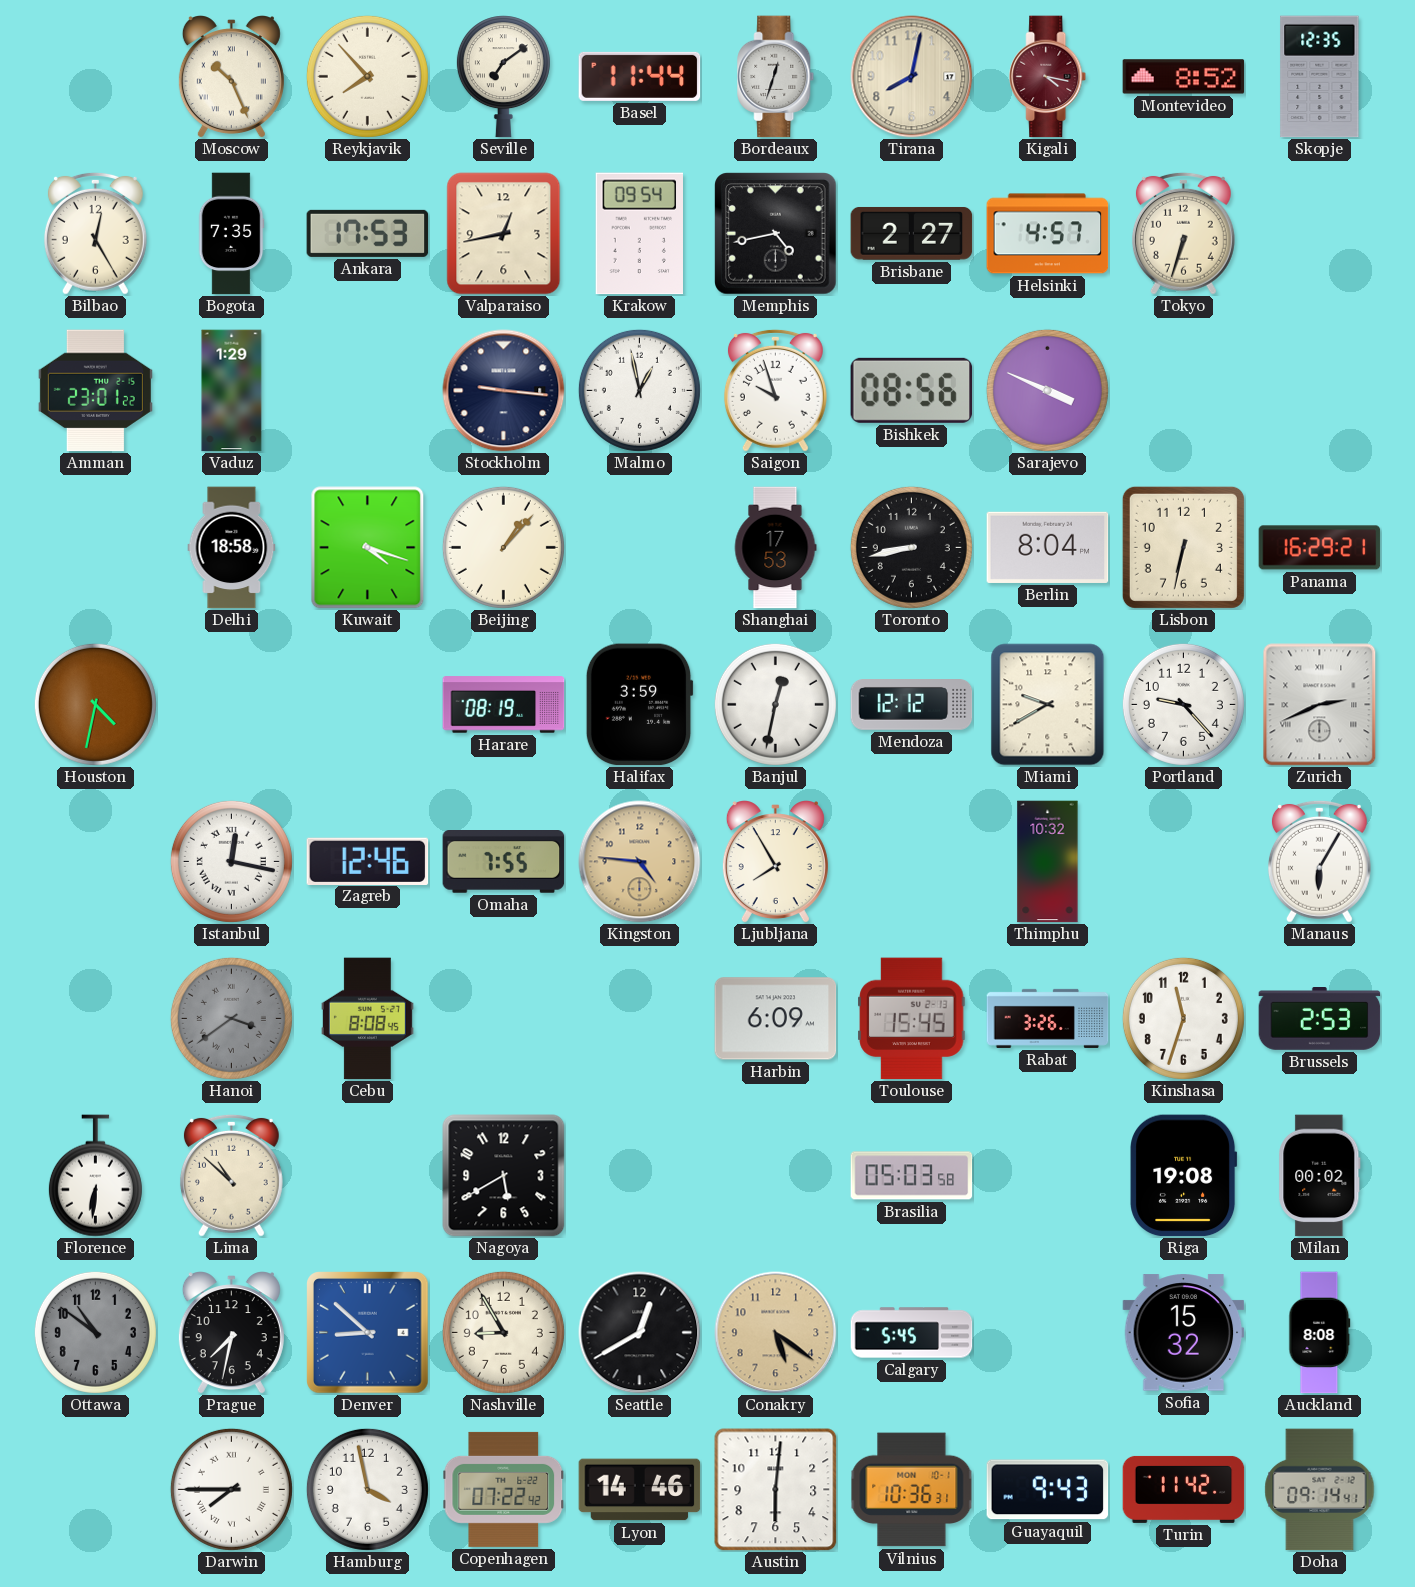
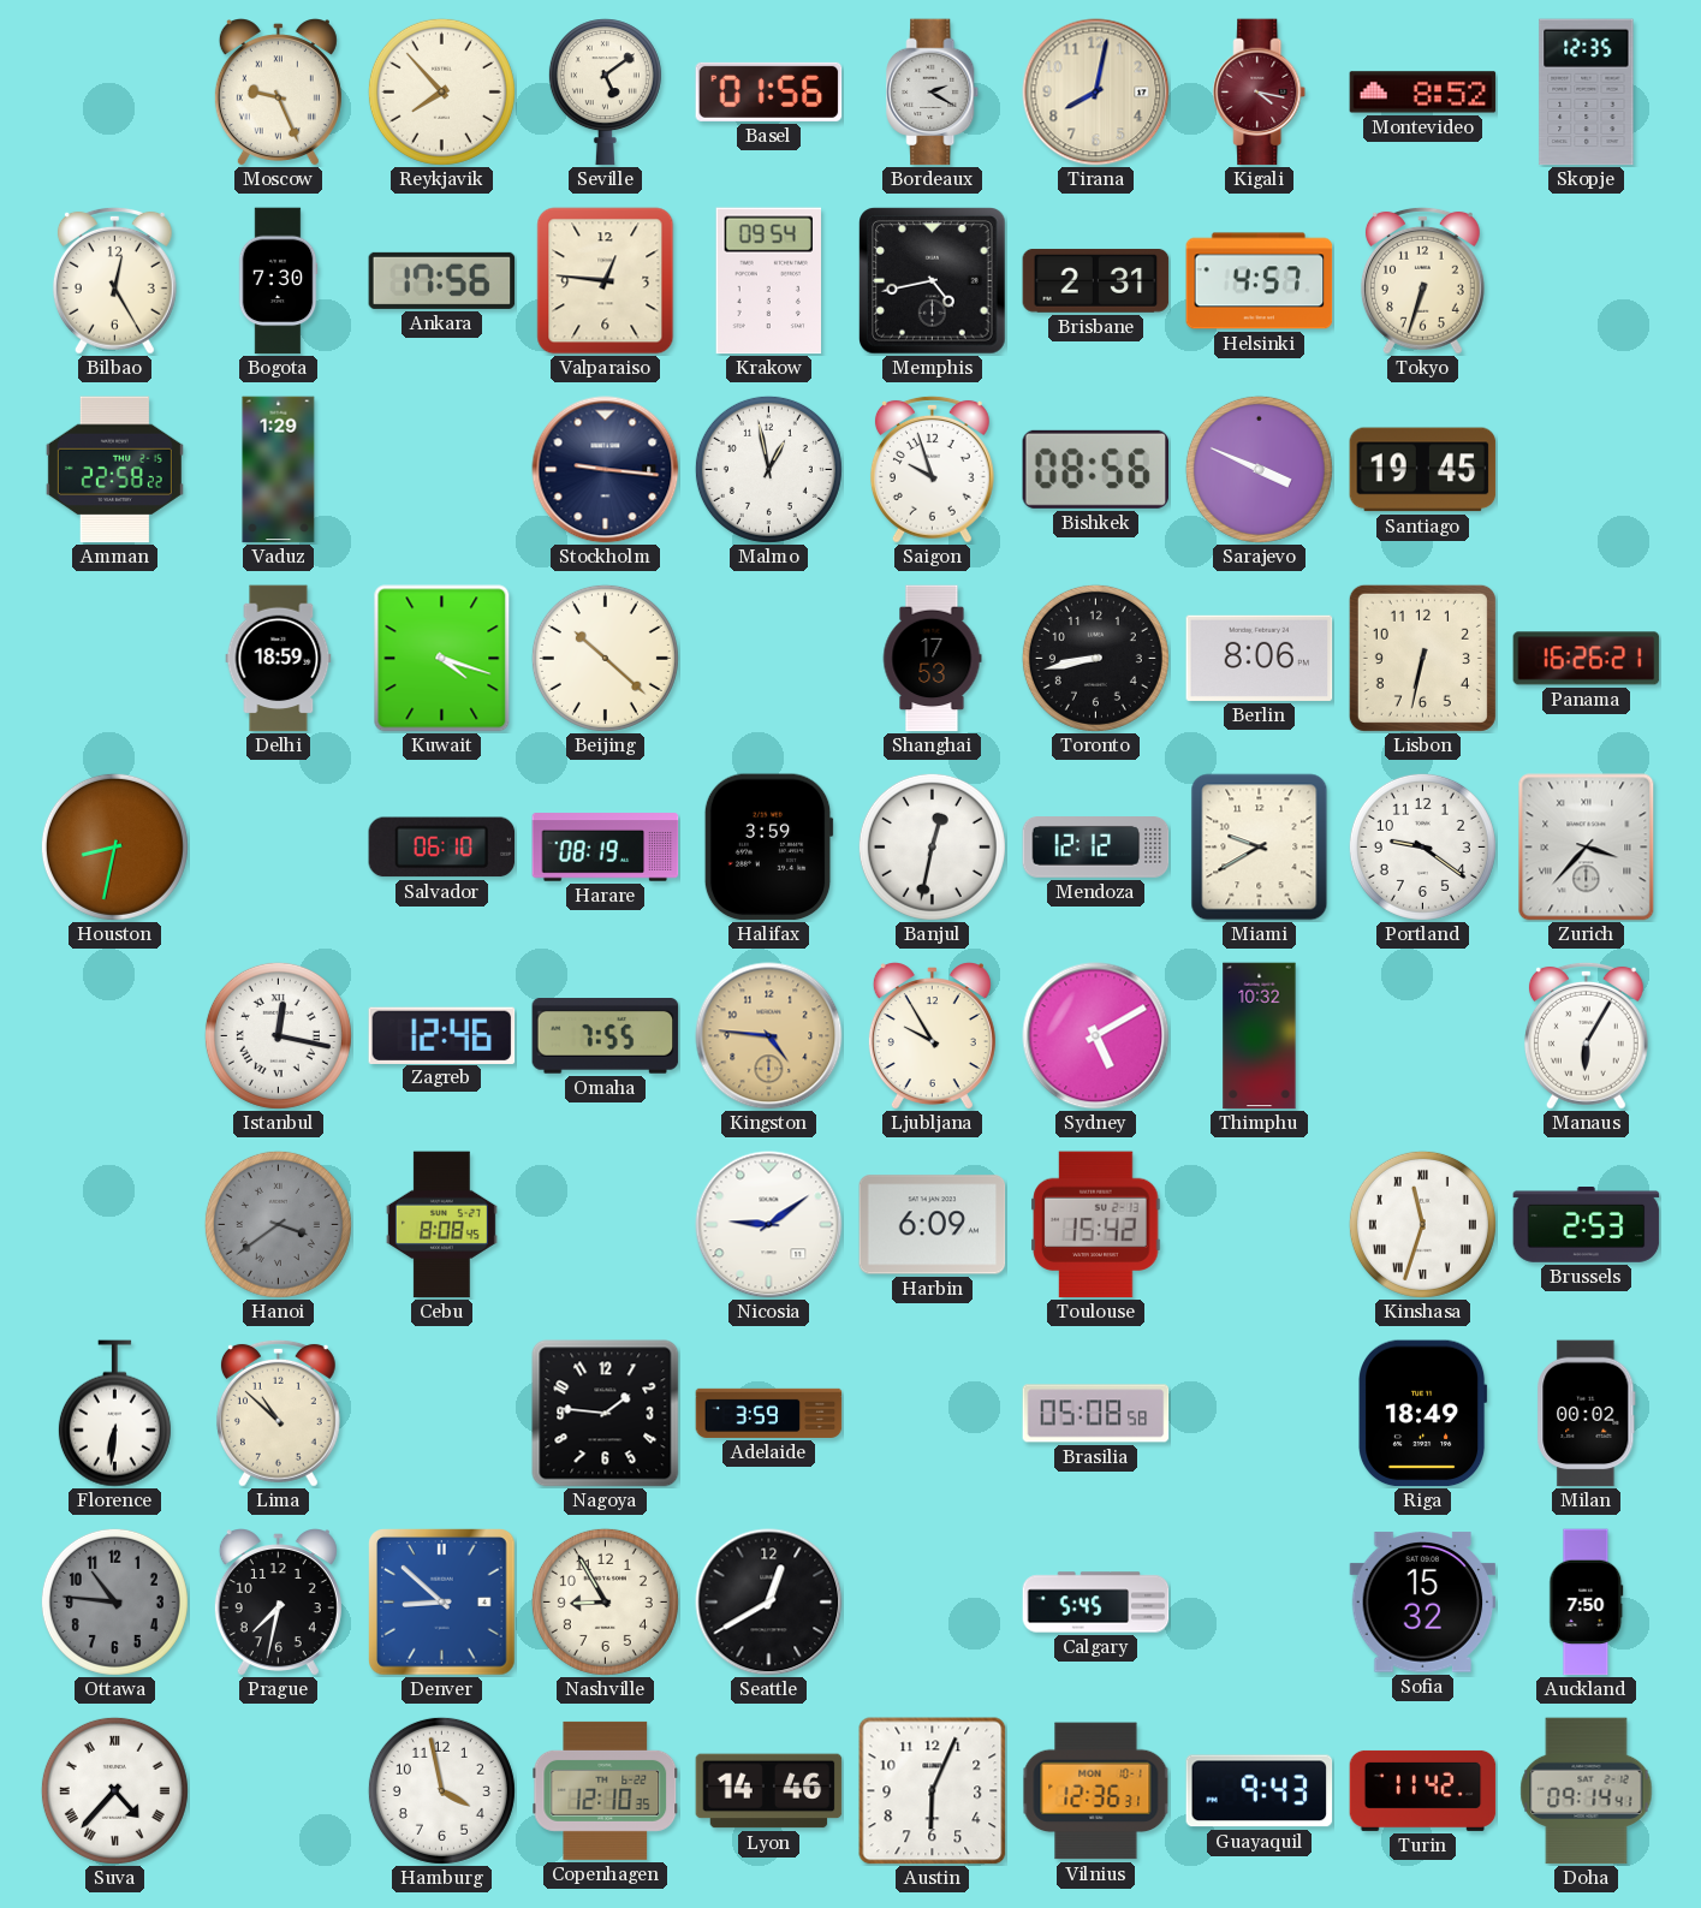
Moscow: 10:26 -> 9:26
Seville: 7:09 -> 5:09
Basel: 11:44 -> 01:56
Bordeaux: 12:33 -> 2:20
Bogota: 7:35 -> 7:30
Ankara: 17:53 -> 17:56
Valparaiso: 12:43 -> 12:46
Brisbane: 2:27 -> 2:31
Amman: 23:01 -> 22:58
Santiago: none -> 19:45
Delhi: 18:58 -> 18:59
Beijing: 1:07 -> 10:22
Berlin: 8:04 -> 8:06
Panama: 16:29 -> 16:26
Houston: 4:32 -> 8:32
Salvador: none -> 06:10
Portland: 9:23 -> 9:21
Zurich: 2:41 -> 3:37
Ljubljana: 7:55 -> 9:55
Sydney: none -> 5:10
Nicosia: none -> 9:09
Toulouse: 15:45 -> 15:42
Rabat: 3:26 -> none
Kinshasa numerals: Arabic -> Roman
Nagoya: 5:40 -> 1:46
Adelaide: none -> 3:59
Brasilia: 05:03 -> 05:08
Riga: 19:08 -> 18:49
Ottawa: 10:51 -> 10:46
Conakry: 5:21 -> none
Auckland: 8:08 -> 7:50
Suva: none -> 4:37
Darwin: 7:45 -> none
Copenhagen: 07:22 -> 12:10
Austin: 6:01 -> 6:04
Vilnius: 10:36 -> 12:36
